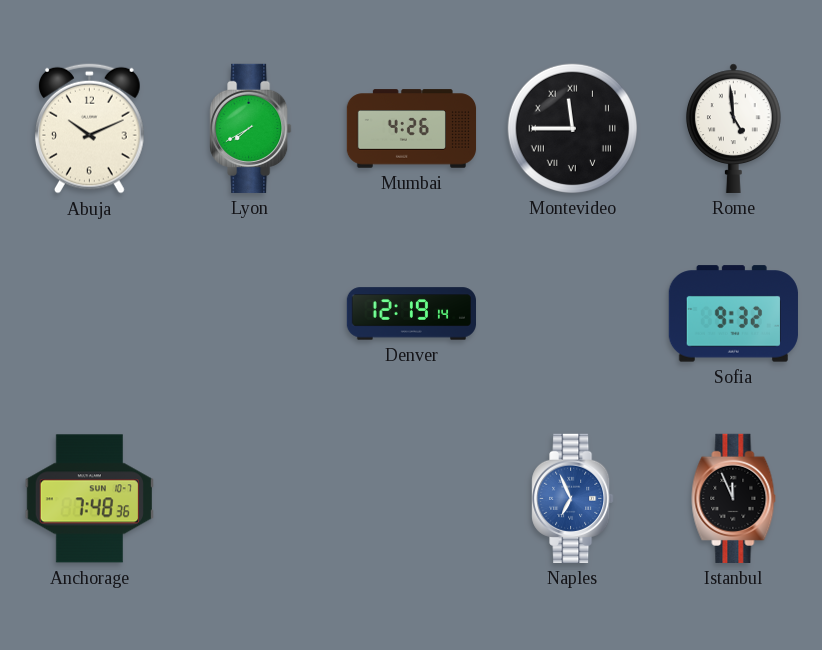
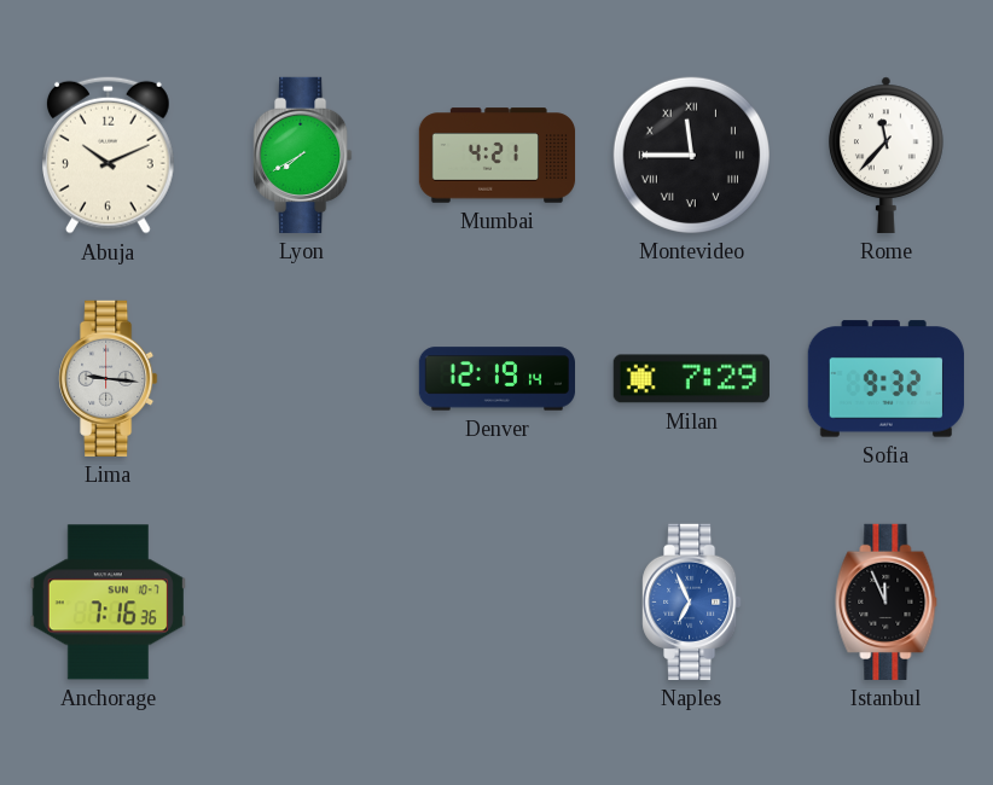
Mumbai: 4:26 -> 4:21
Rome: 4:59 -> 11:37
Lima: none -> 9:16
Milan: none -> 7:29
Anchorage: 7:48 -> 7:16
